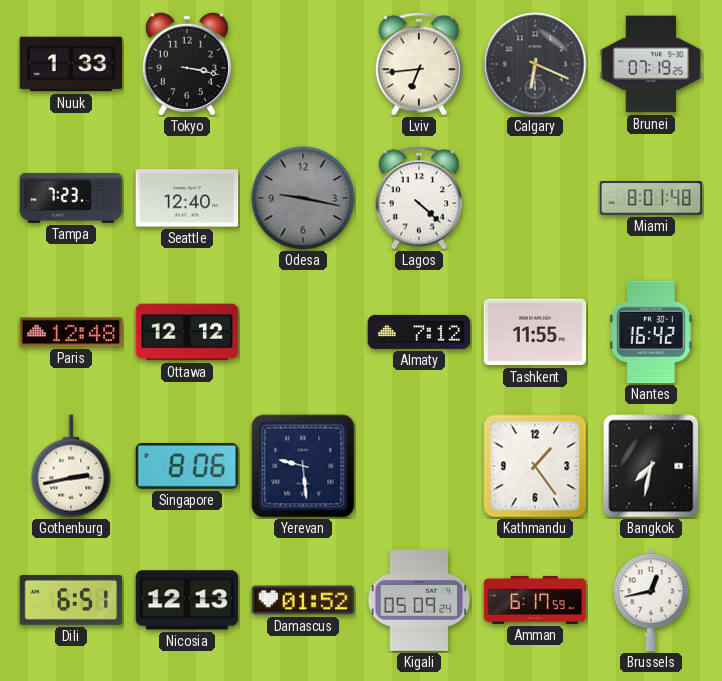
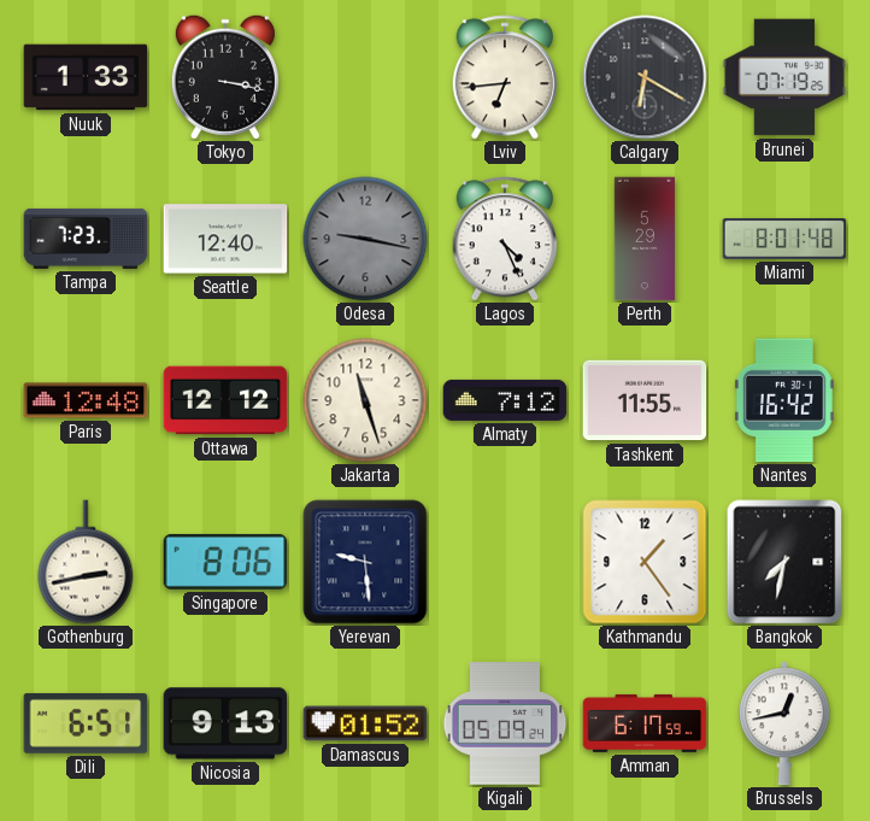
Calgary: 6:19 -> 6:20
Lagos: 4:22 -> 4:26
Perth: none -> 5:29
Jakarta: none -> 11:27
Nicosia: 12:13 -> 9:13
